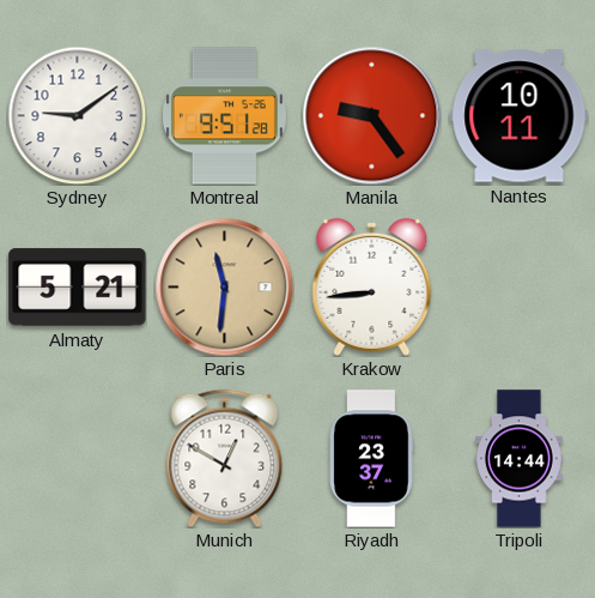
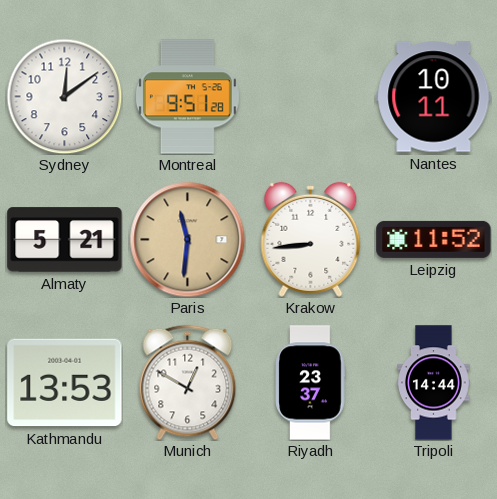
Sydney: 9:09 -> 12:09
Manila: 9:24 -> none
Leipzig: none -> 11:52
Kathmandu: none -> 13:53
